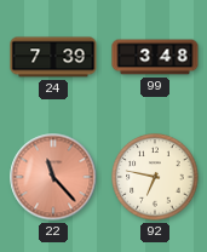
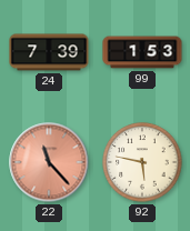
99: 3:48 -> 1:53
92: 6:47 -> 5:47
